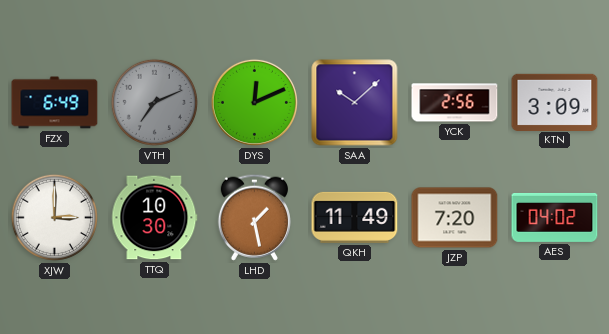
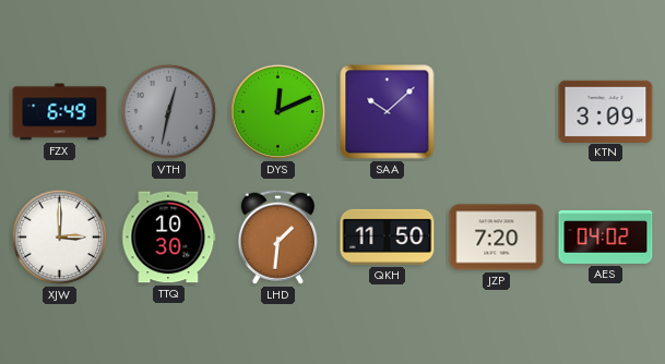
VTH: 7:11 -> 12:32
YCK: 2:56 -> none
LHD: 1:28 -> 1:31
QKH: 11:49 -> 11:50
